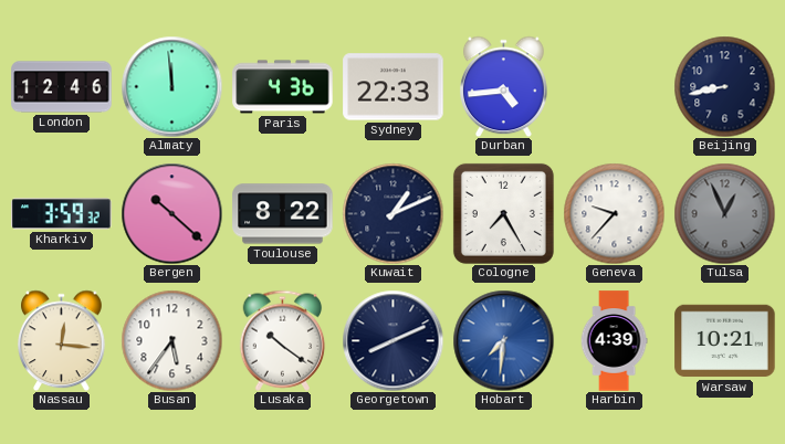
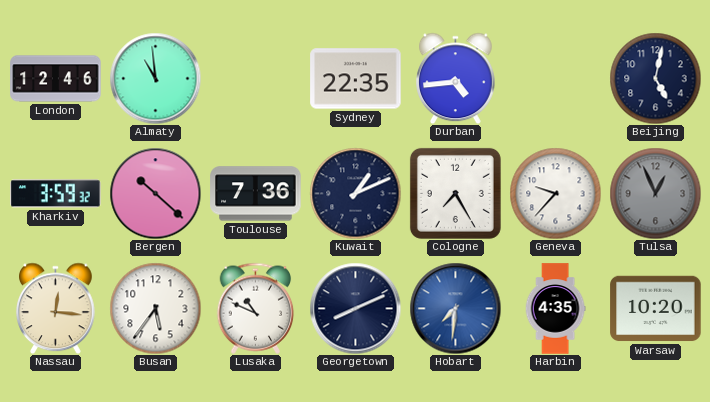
Almaty: 11:59 -> 10:59
Paris: 4:36 -> none
Sydney: 22:33 -> 22:35
Beijing: 8:43 -> 5:02
Toulouse: 8:22 -> 7:36
Lusaka: 10:21 -> 10:49
Harbin: 4:39 -> 4:35
Warsaw: 10:21 -> 10:20
